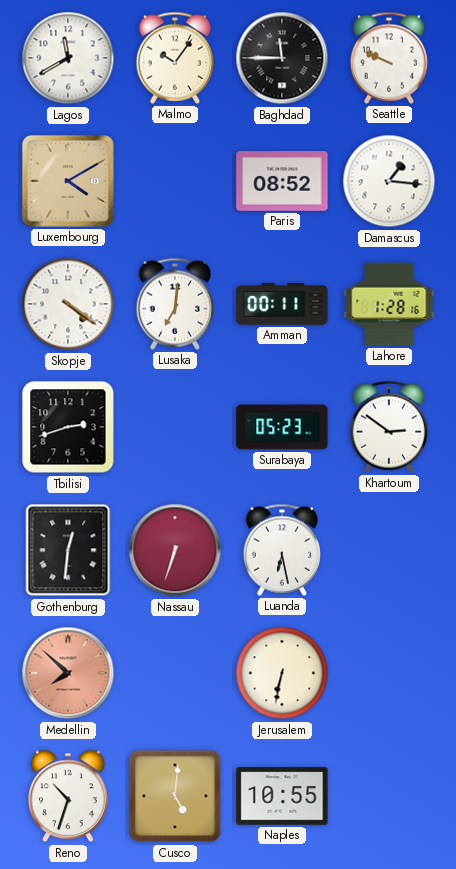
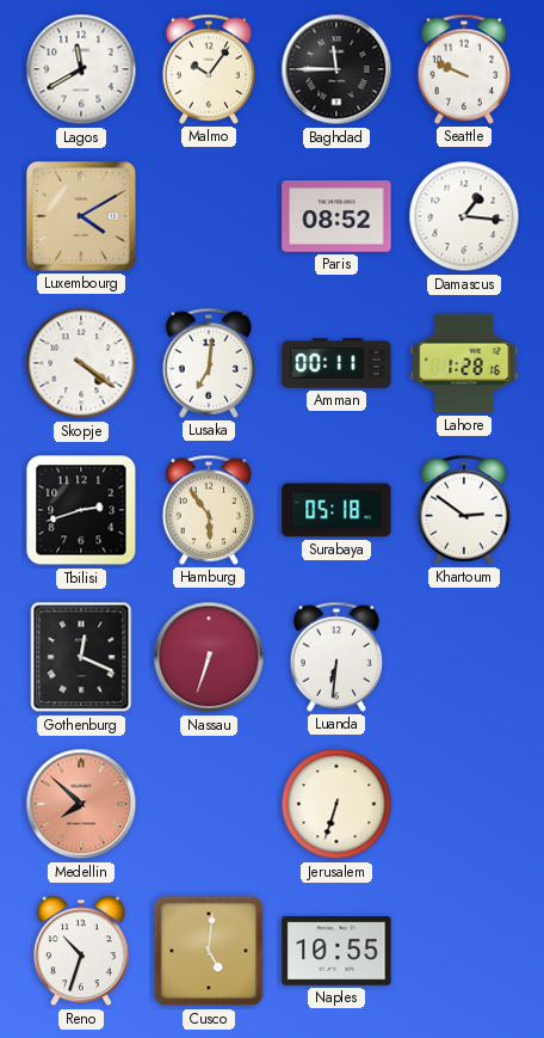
Hamburg: none -> 5:54
Surabaya: 05:23 -> 05:18
Gothenburg: 12:31 -> 12:19
Luanda: 6:28 -> 6:31
Jerusalem: 6:32 -> 6:33
